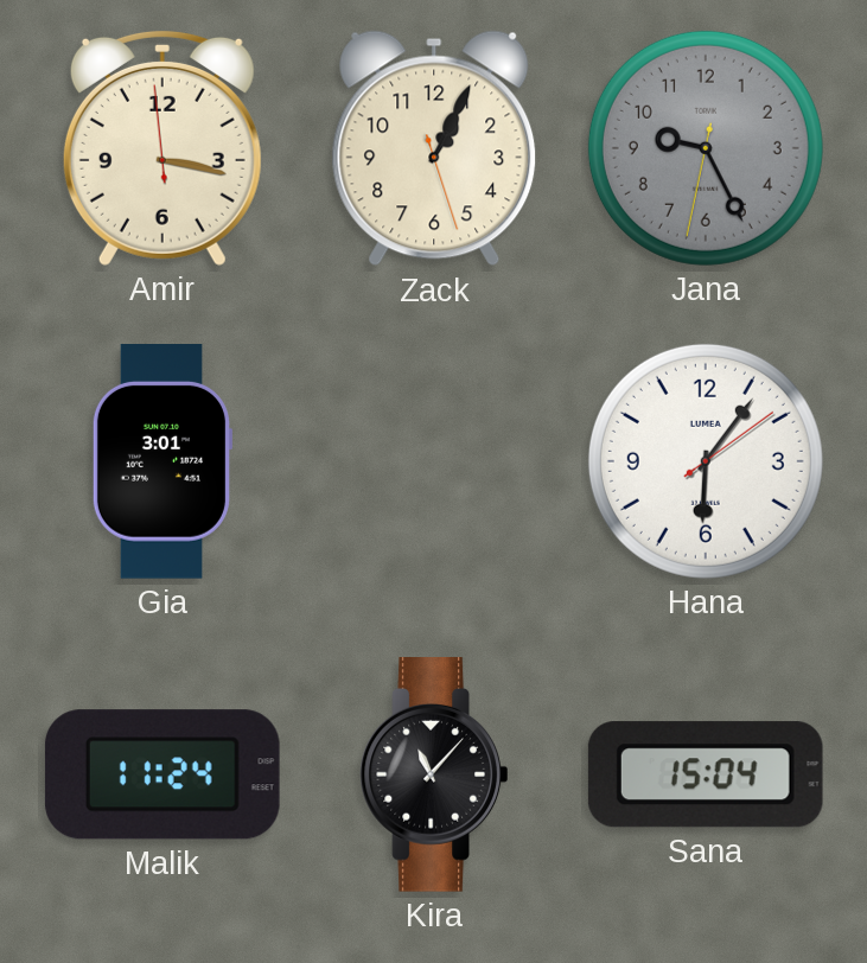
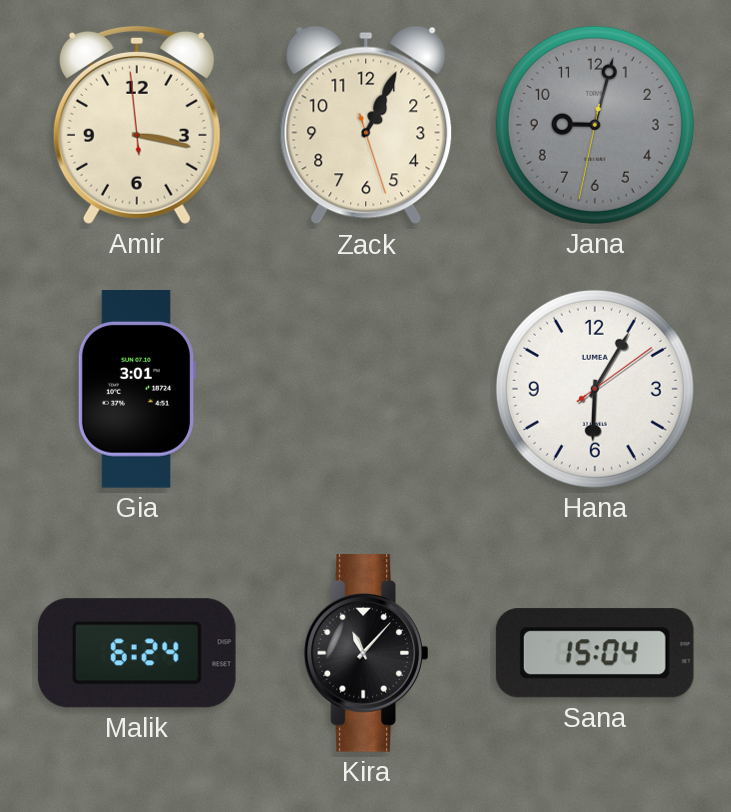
Jana: 9:25 -> 9:02
Hana: 6:06 -> 6:05
Malik: 11:24 -> 6:24
